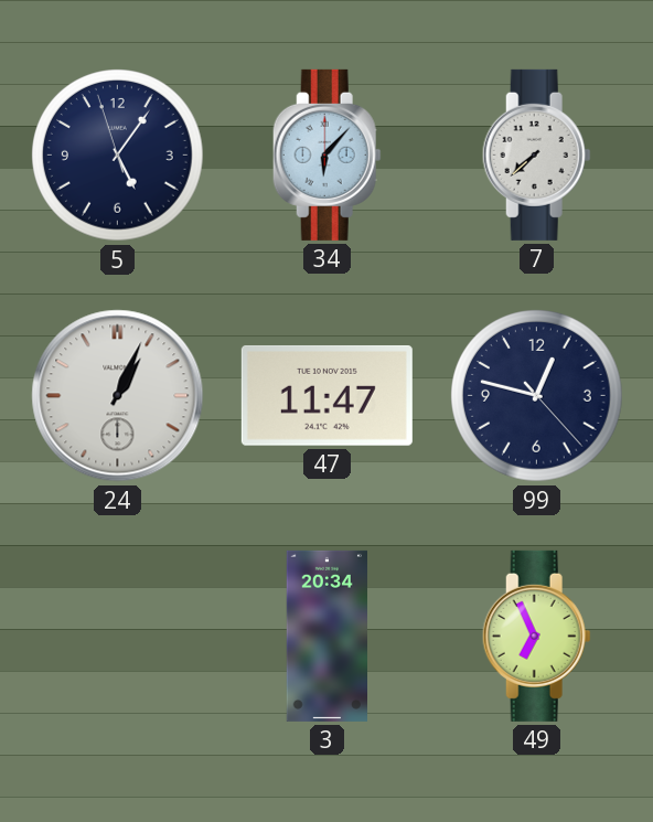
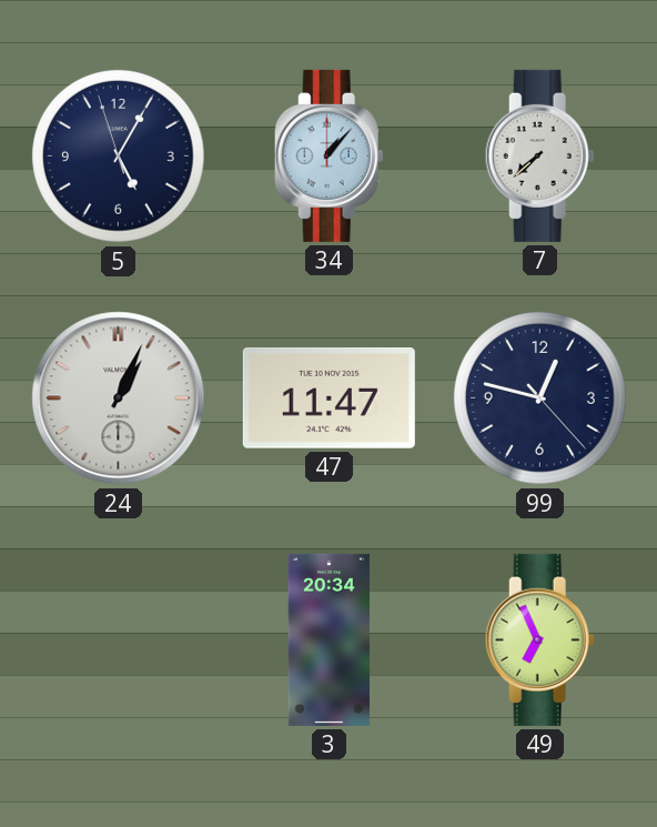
5: 5:05 -> 5:04
34: 6:07 -> 1:07
